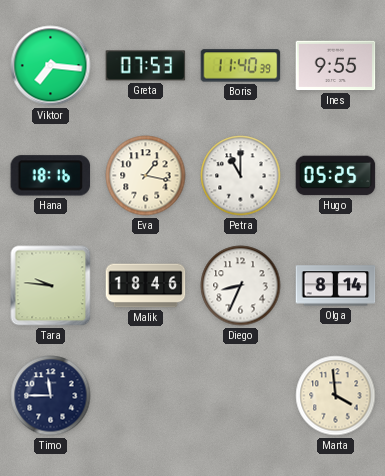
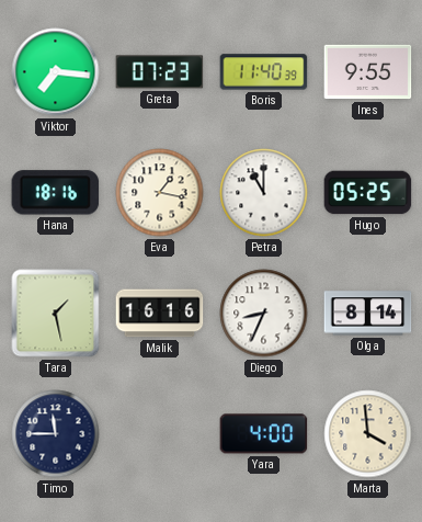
Greta: 07:53 -> 07:23
Tara: 9:46 -> 1:28
Malik: 18:46 -> 16:16
Yara: none -> 4:00
